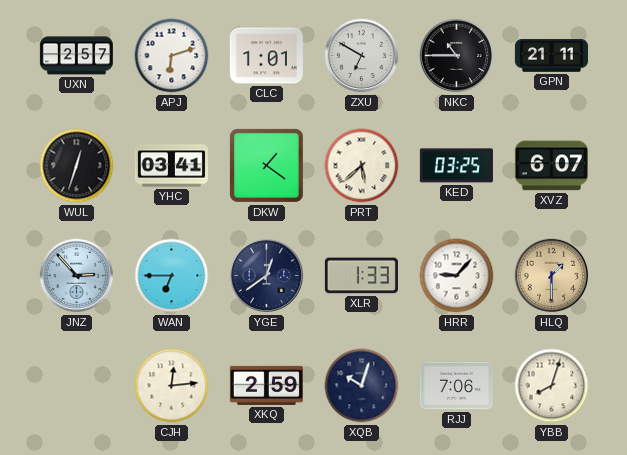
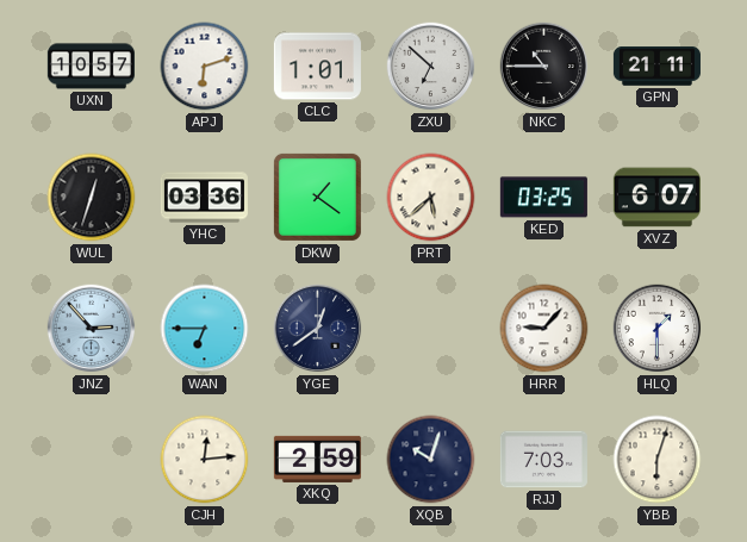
UXN: 2:57 -> 10:57
ZXU: 6:50 -> 6:52
YHC: 03:41 -> 03:36
XLR: 1:33 -> none
HLQ dial: champagne -> white
RJJ: 7:06 -> 7:03
YBB: 8:03 -> 6:03
